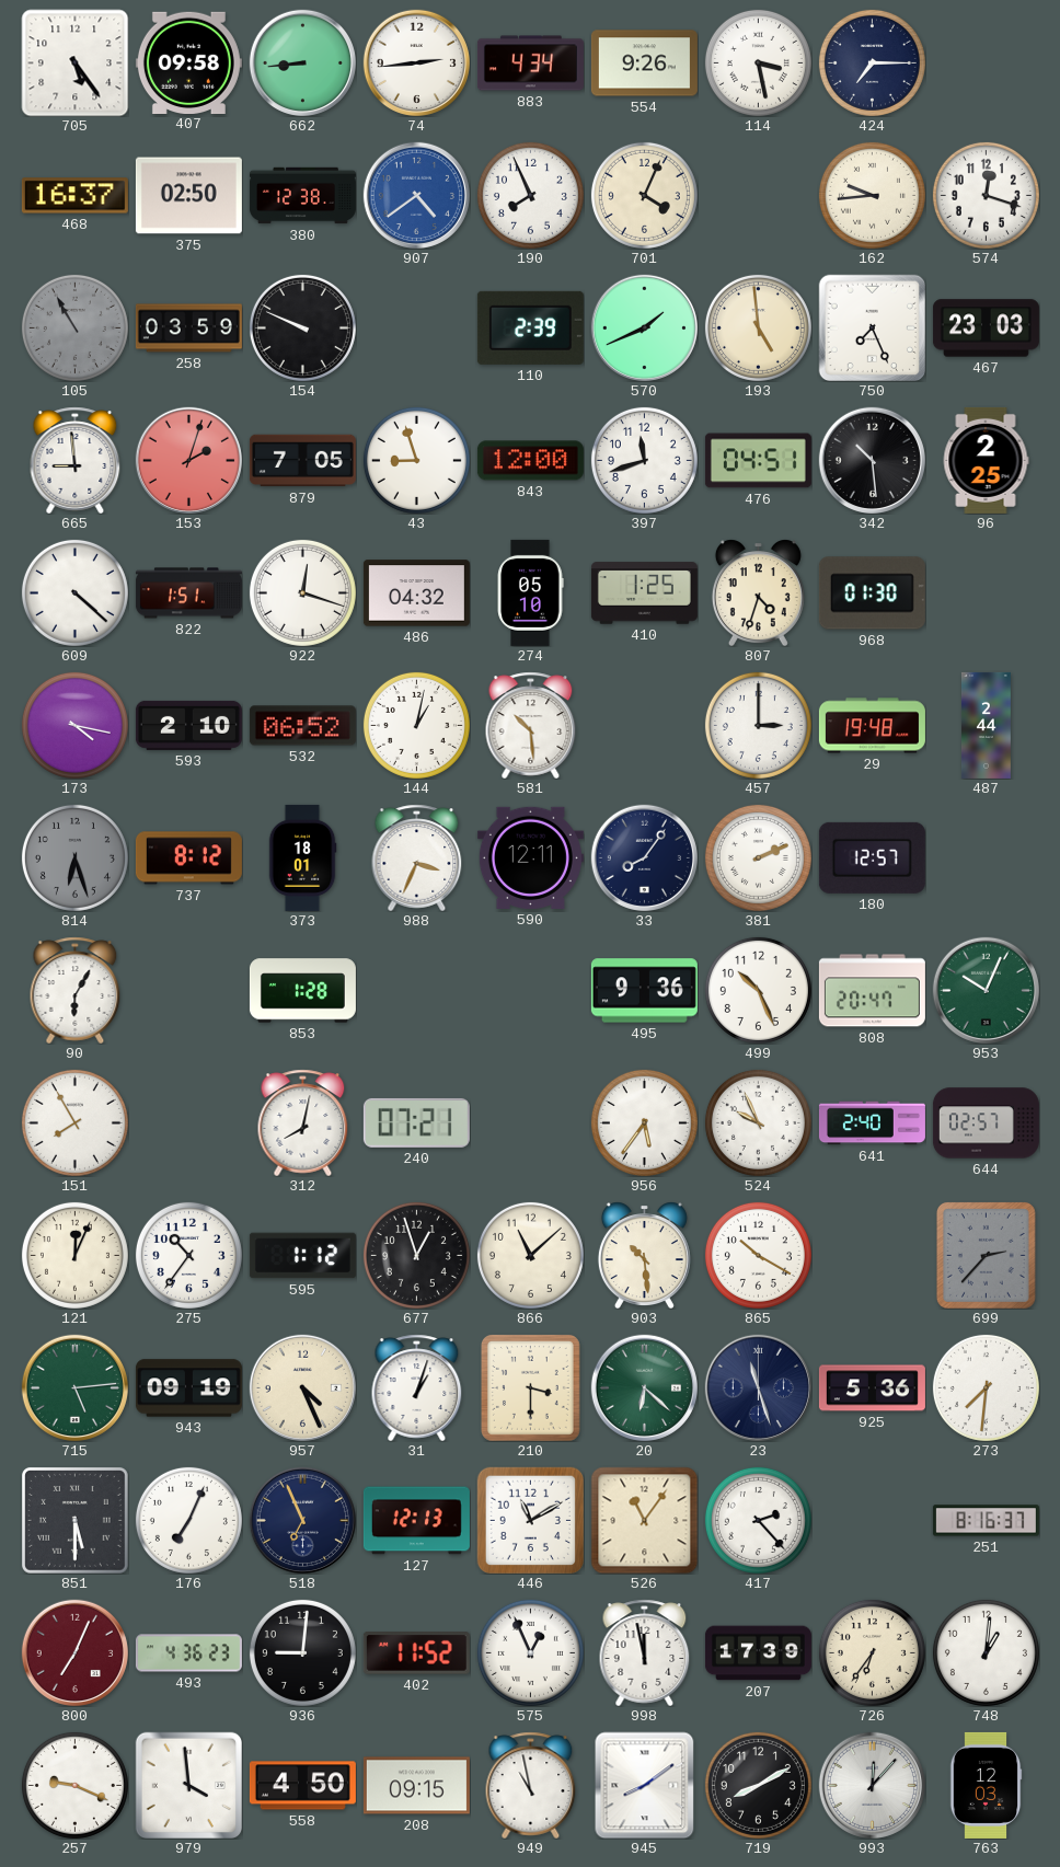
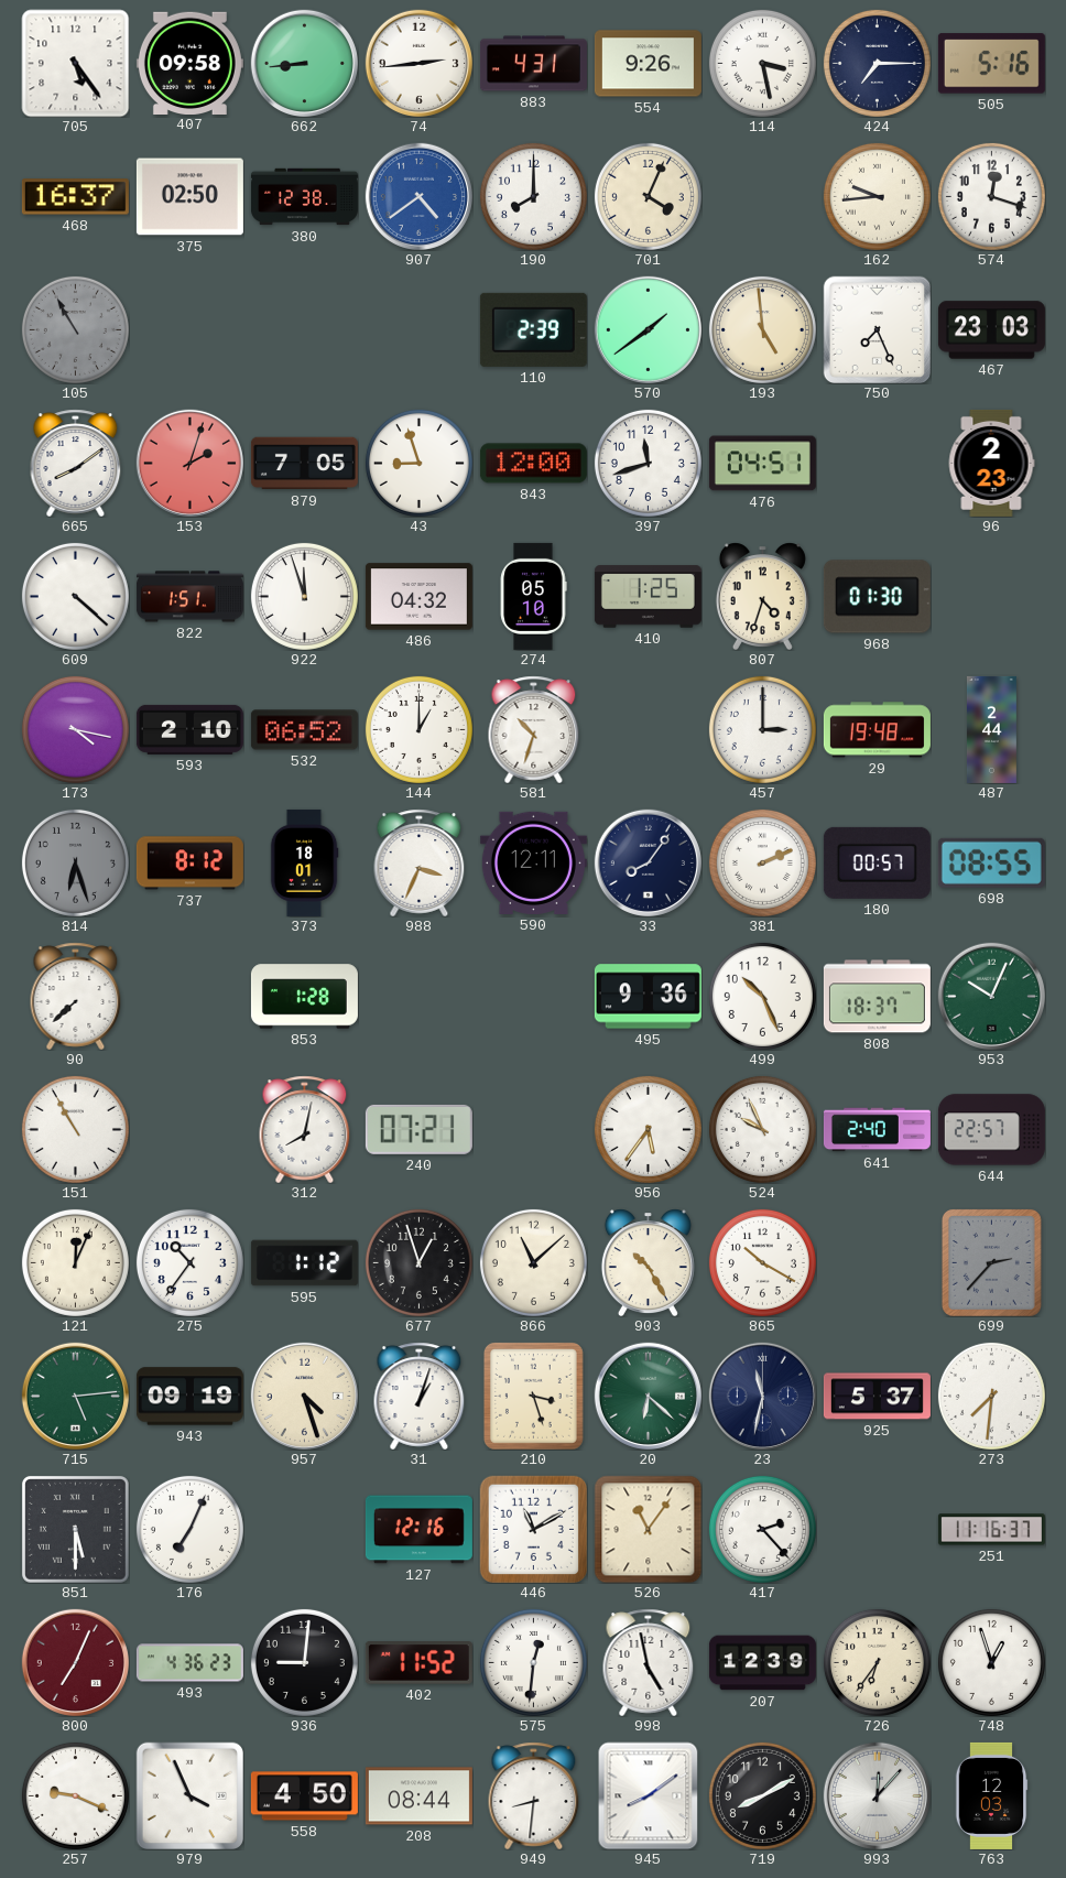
883: 4:34 -> 4:31
505: none -> 5:16
190: 7:56 -> 8:00
258: 03:59 -> none
154: 9:49 -> none
570: 1:41 -> 1:39
665: 8:59 -> 8:09
342: 10:29 -> none
96: 2:25 -> 2:23
922: 12:18 -> 11:57
144: 1:02 -> 1:00
581: 10:29 -> 10:33
180: 12:57 -> 00:57
698: none -> 08:55
90: 6:05 -> 7:38
808: 20:47 -> 18:37
151: 7:55 -> 10:55
644: 02:57 -> 22:57
903: 10:29 -> 10:25
957: 4:26 -> 4:27
210: 3:30 -> 3:27
23: 11:27 -> 11:32
925: 5:36 -> 5:37
518: 6:56 -> none
127: 12:13 -> 12:16
251: 8:16 -> 11:16
575: 12:56 -> 12:31
998: 11:58 -> 4:58
207: 17:39 -> 12:39
748: 1:01 -> 12:57
979: 3:59 -> 3:56
208: 09:15 -> 08:44
949: 10:58 -> 8:31
